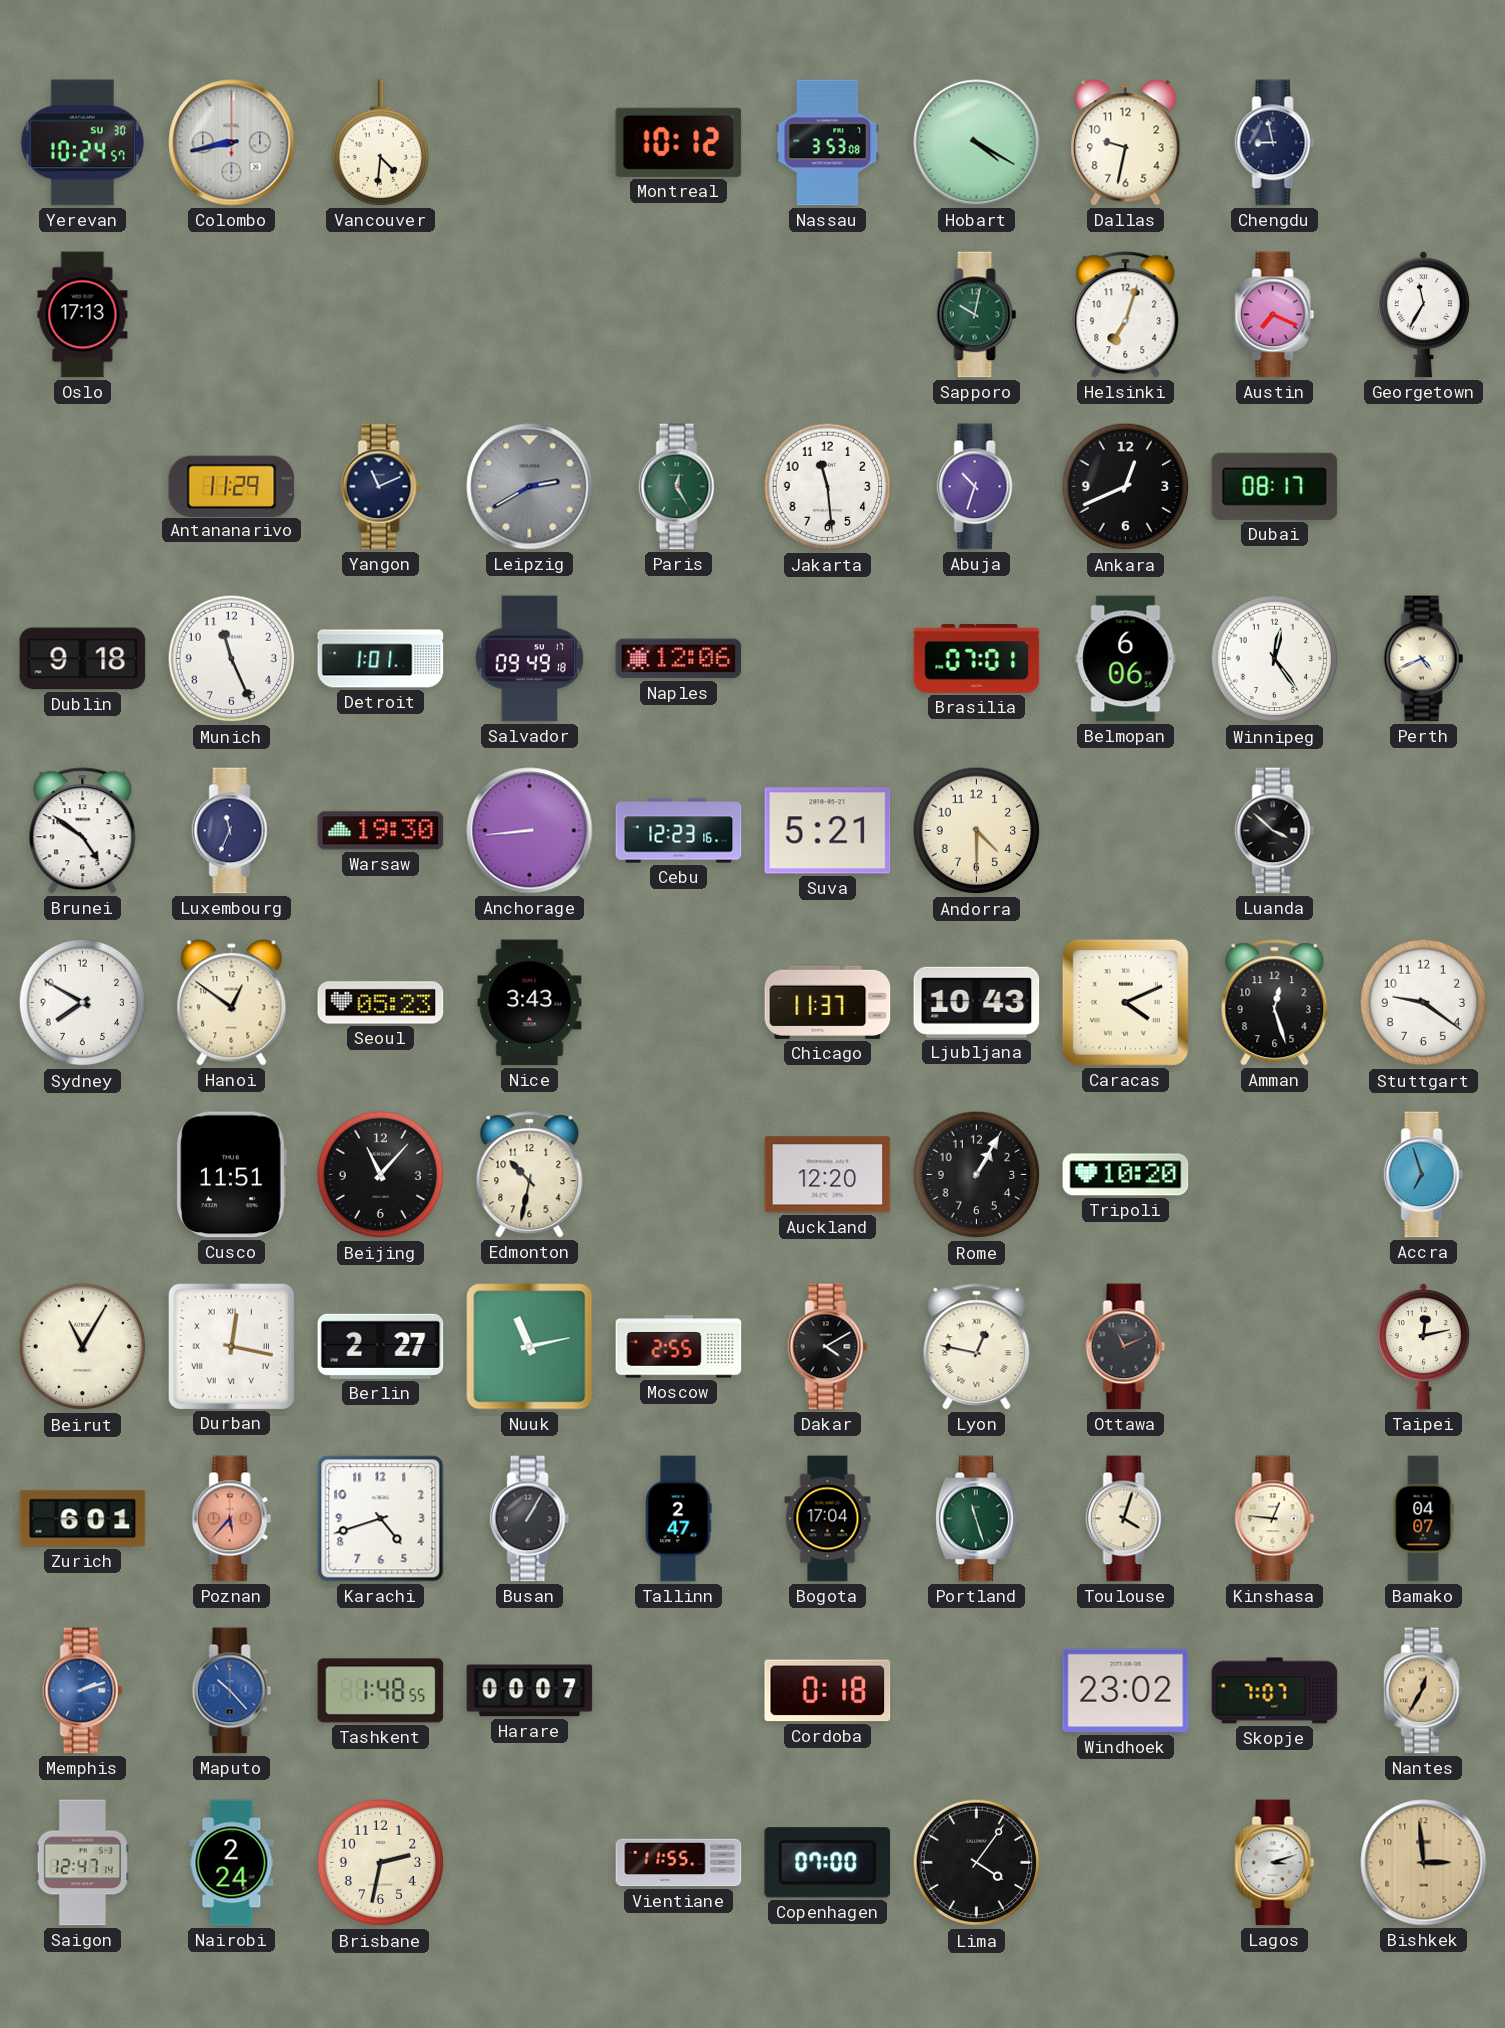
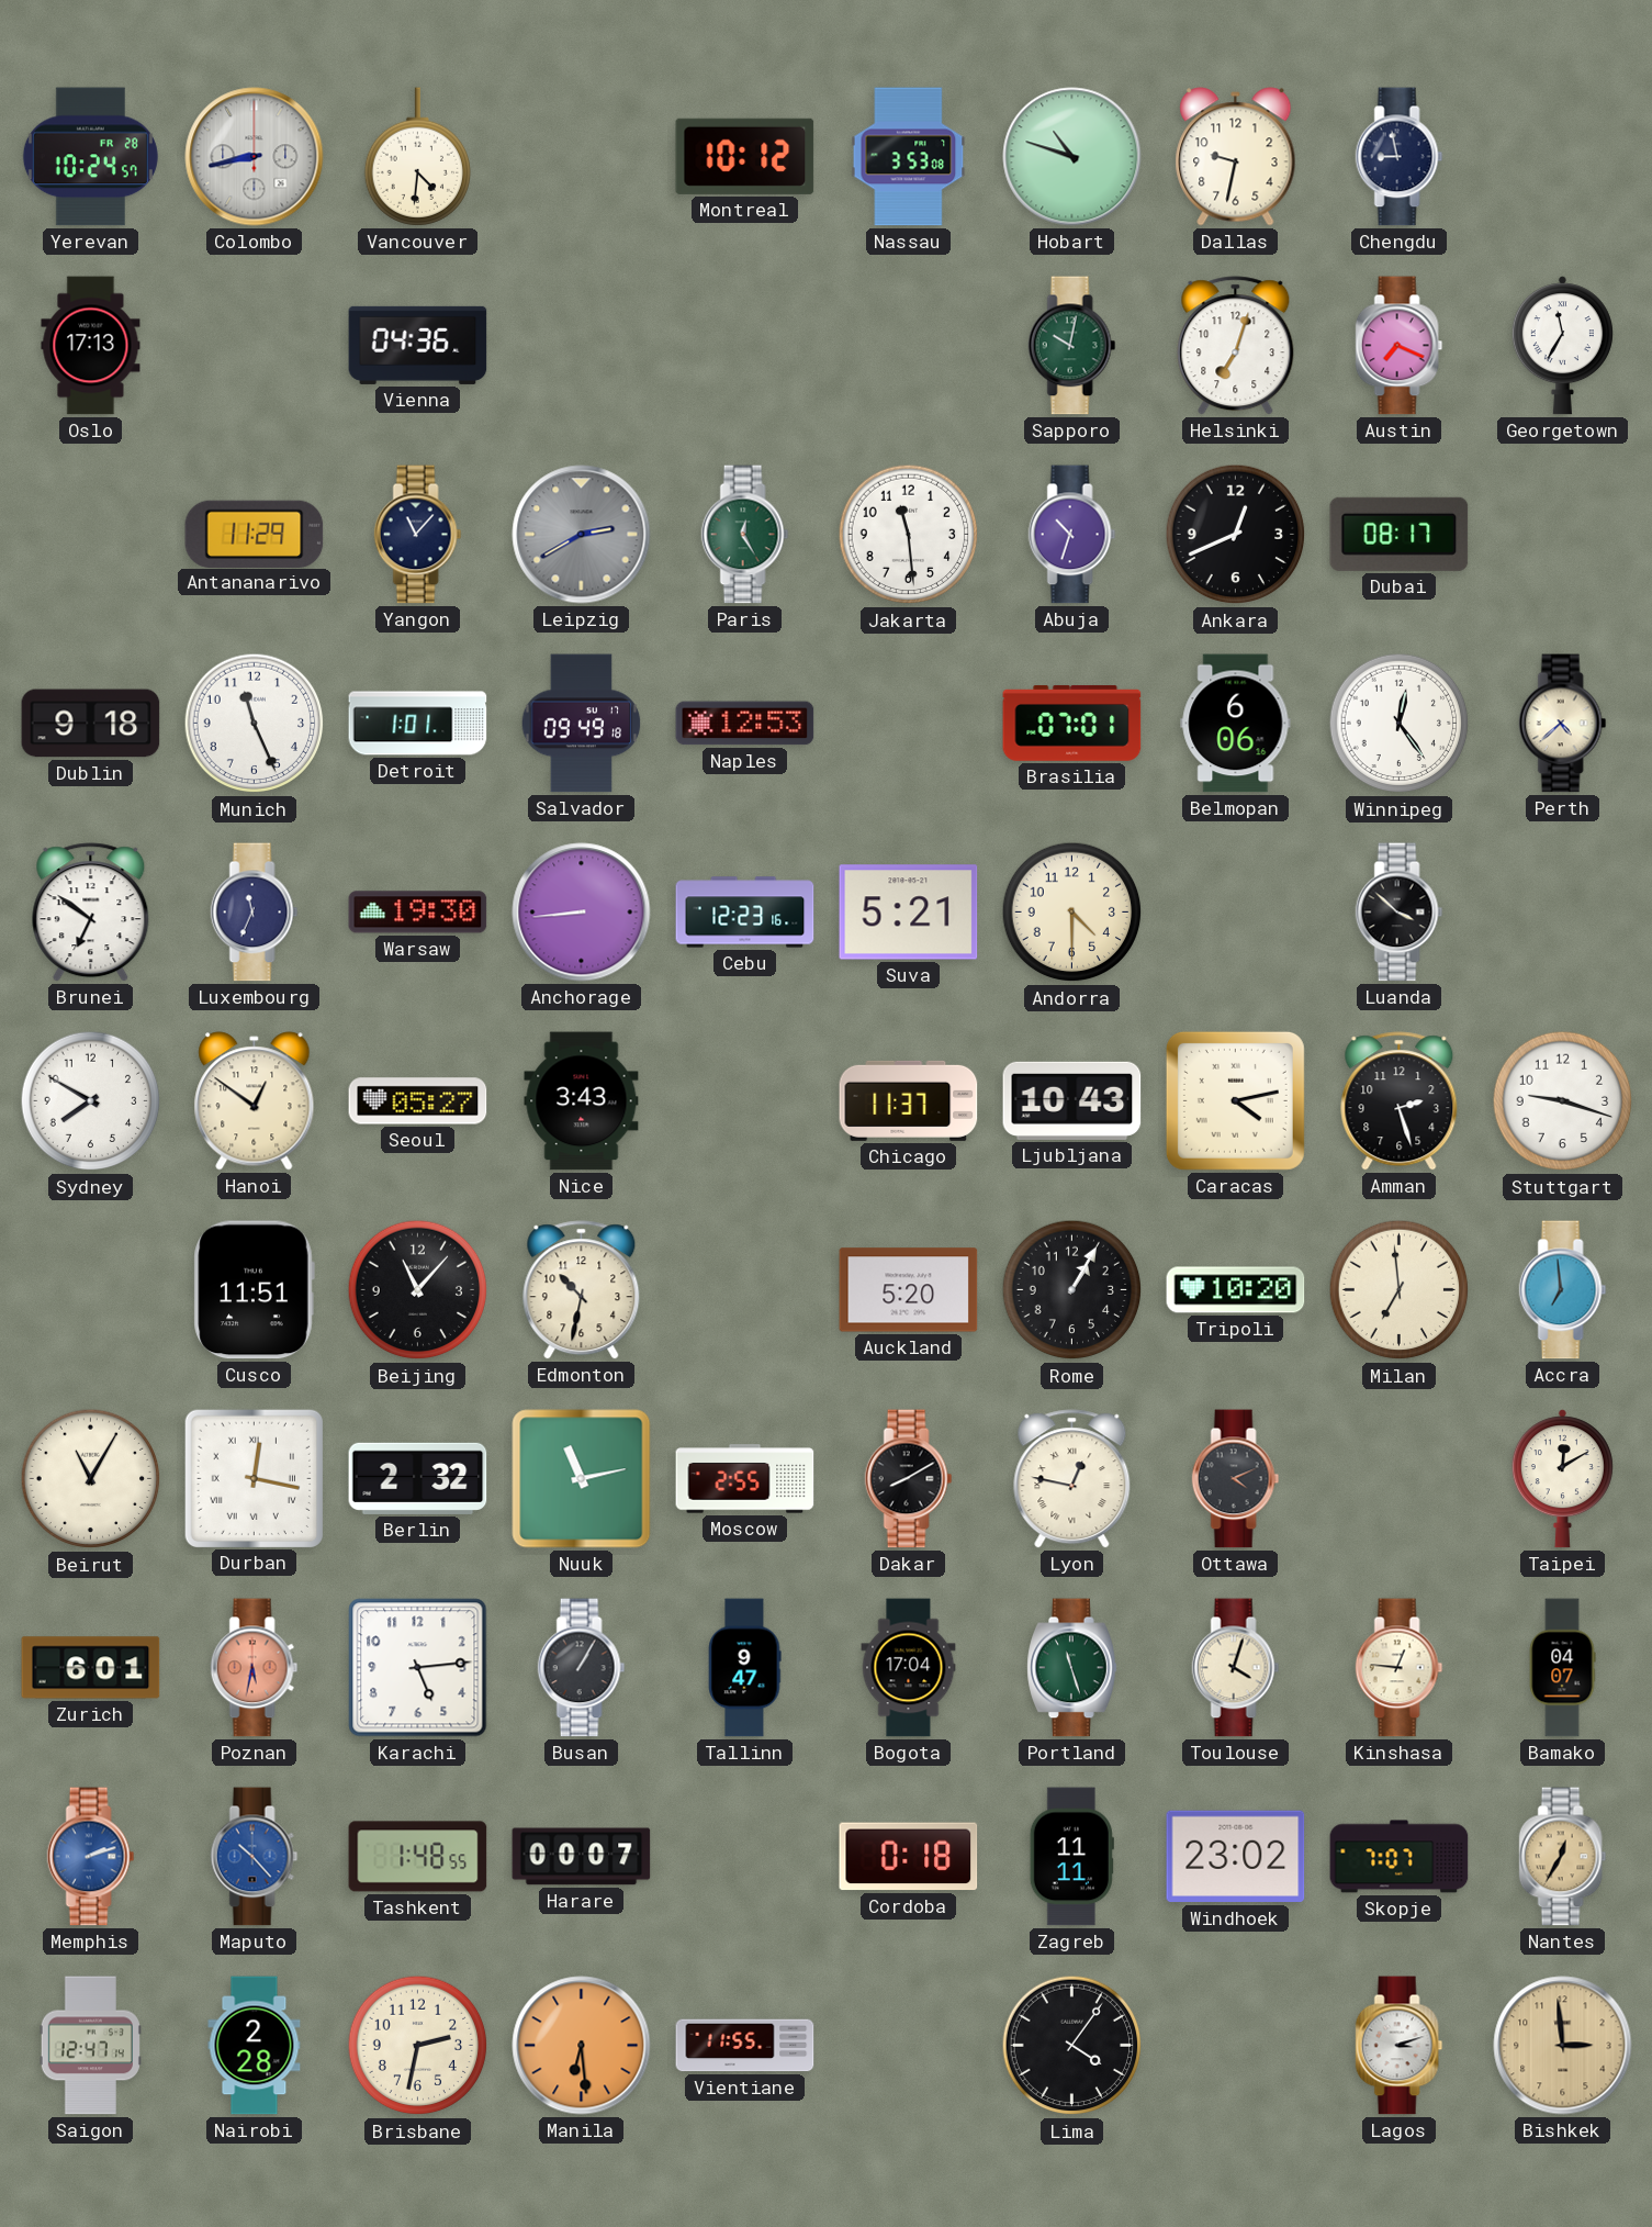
Yerevan date: SU 30 -> FR 28
Hobart: 4:20 -> 10:48
Vienna: none -> 04:36
Yangon: 11:11 -> 11:07
Naples: 12:06 -> 12:53
Perth: 4:41 -> 4:38
Brunei: 4:51 -> 6:51
Seoul: 05:23 -> 05:27
Caracas: 4:11 -> 4:13
Amman: 12:27 -> 2:27
Stuttgart: 9:21 -> 9:18
Auckland: 12:20 -> 5:20
Milan: none -> 6:59
Accra: 6:57 -> 6:59
Berlin: 2:27 -> 2:32
Dakar: 4:10 -> 8:10
Ottawa: 11:11 -> 4:11
Taipei: 12:13 -> 12:10
Poznan: 5:37 -> 5:32
Karachi: 4:42 -> 5:14
Tallinn: 2:47 -> 9:47
Zagreb: none -> 11:11
Nairobi: 2:24 -> 2:28
Manila: none -> 6:29
Copenhagen: 07:00 -> none
